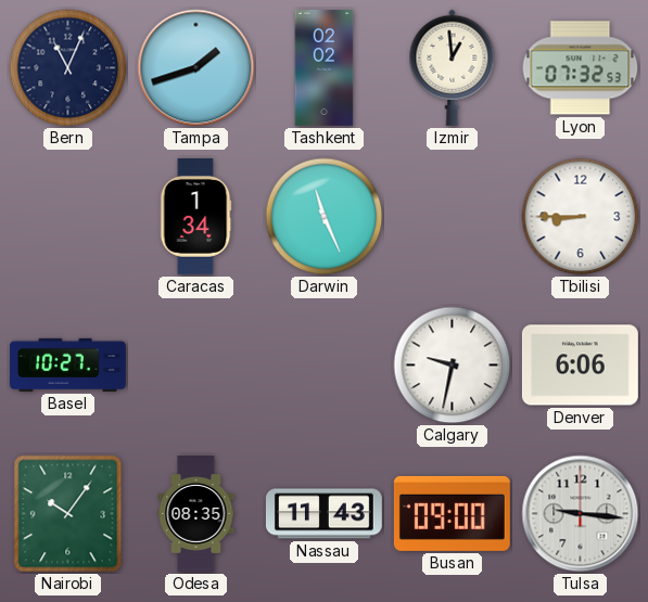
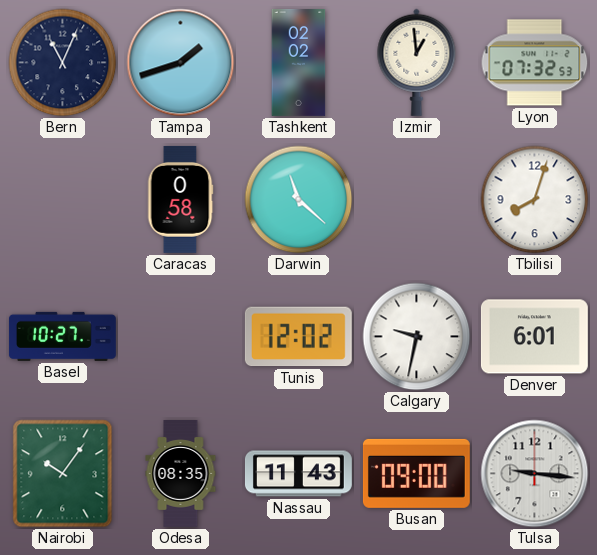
Caracas: 1:34 -> 0:58
Darwin: 11:26 -> 11:22
Tbilisi: 8:45 -> 8:03
Tunis: none -> 12:02
Denver: 6:06 -> 6:01
